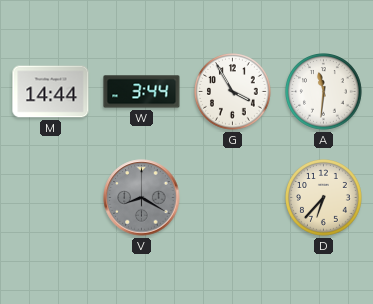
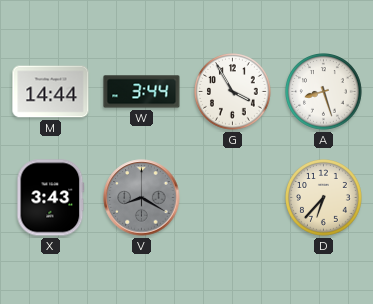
A: 11:31 -> 8:27
X: none -> 3:43
